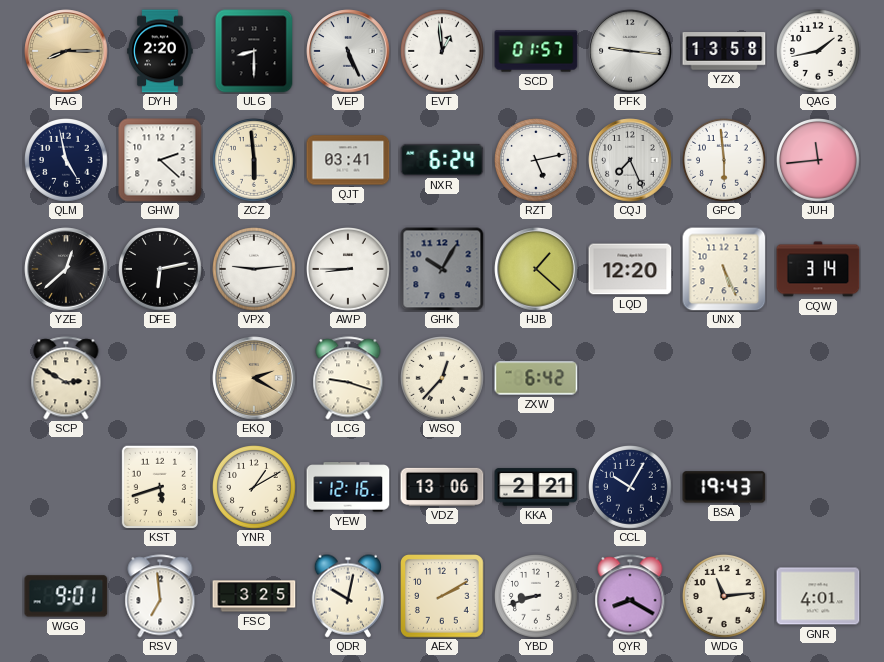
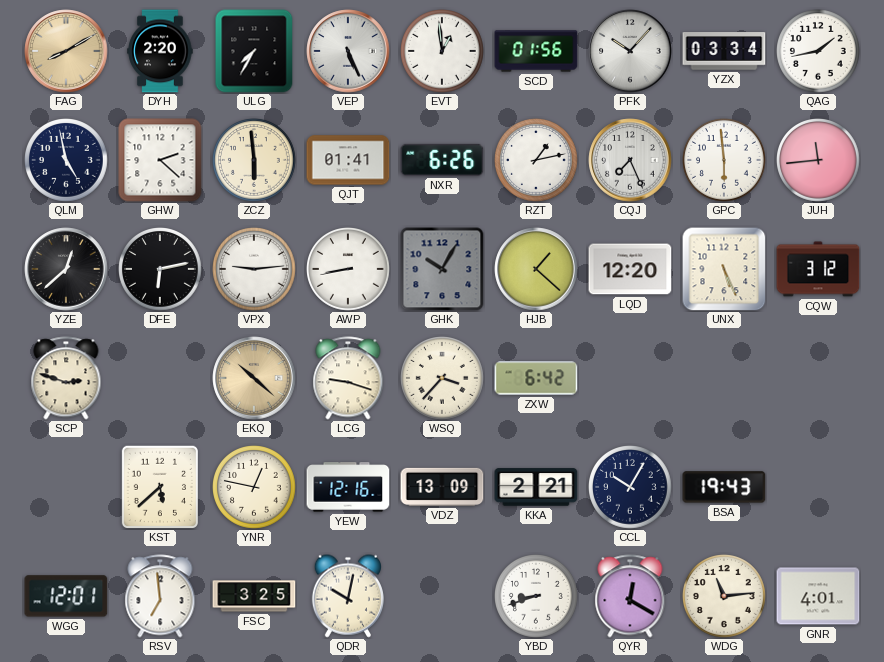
FAG: 8:15 -> 8:10
ULG: 8:30 -> 7:35
SCD: 01:57 -> 01:56
PFK: 9:16 -> 10:07
YZX: 13:58 -> 03:34
QJT: 03:41 -> 01:41
NXR: 6:24 -> 6:26
RZT: 5:13 -> 1:13
AWP: 8:45 -> 8:43
CQW: 3:14 -> 3:12
SCP: 2:50 -> 2:48
EKQ: 2:20 -> 10:22
WSQ: 12:37 -> 3:37
KST: 5:42 -> 5:38
YNR: 1:10 -> 12:47
VDZ: 13:06 -> 13:09
WGG: 9:01 -> 12:01
AEX: 2:10 -> none
QYR: 8:20 -> 12:20
